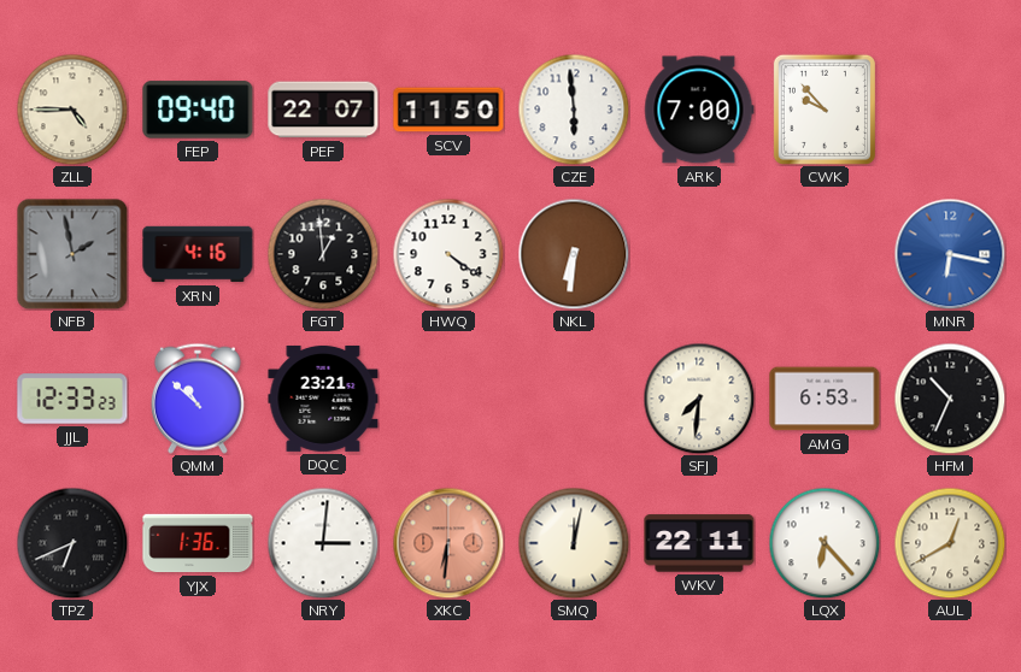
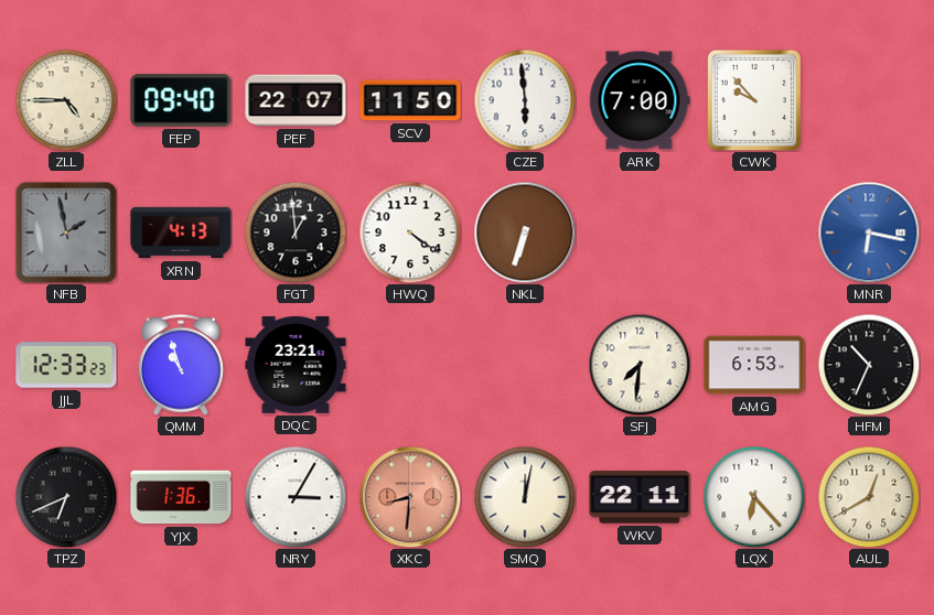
XRN: 4:16 -> 4:13
NKL: 6:31 -> 6:33
QMM: 10:52 -> 10:57
NRY: 3:01 -> 3:05
XKC: 6:31 -> 8:31
